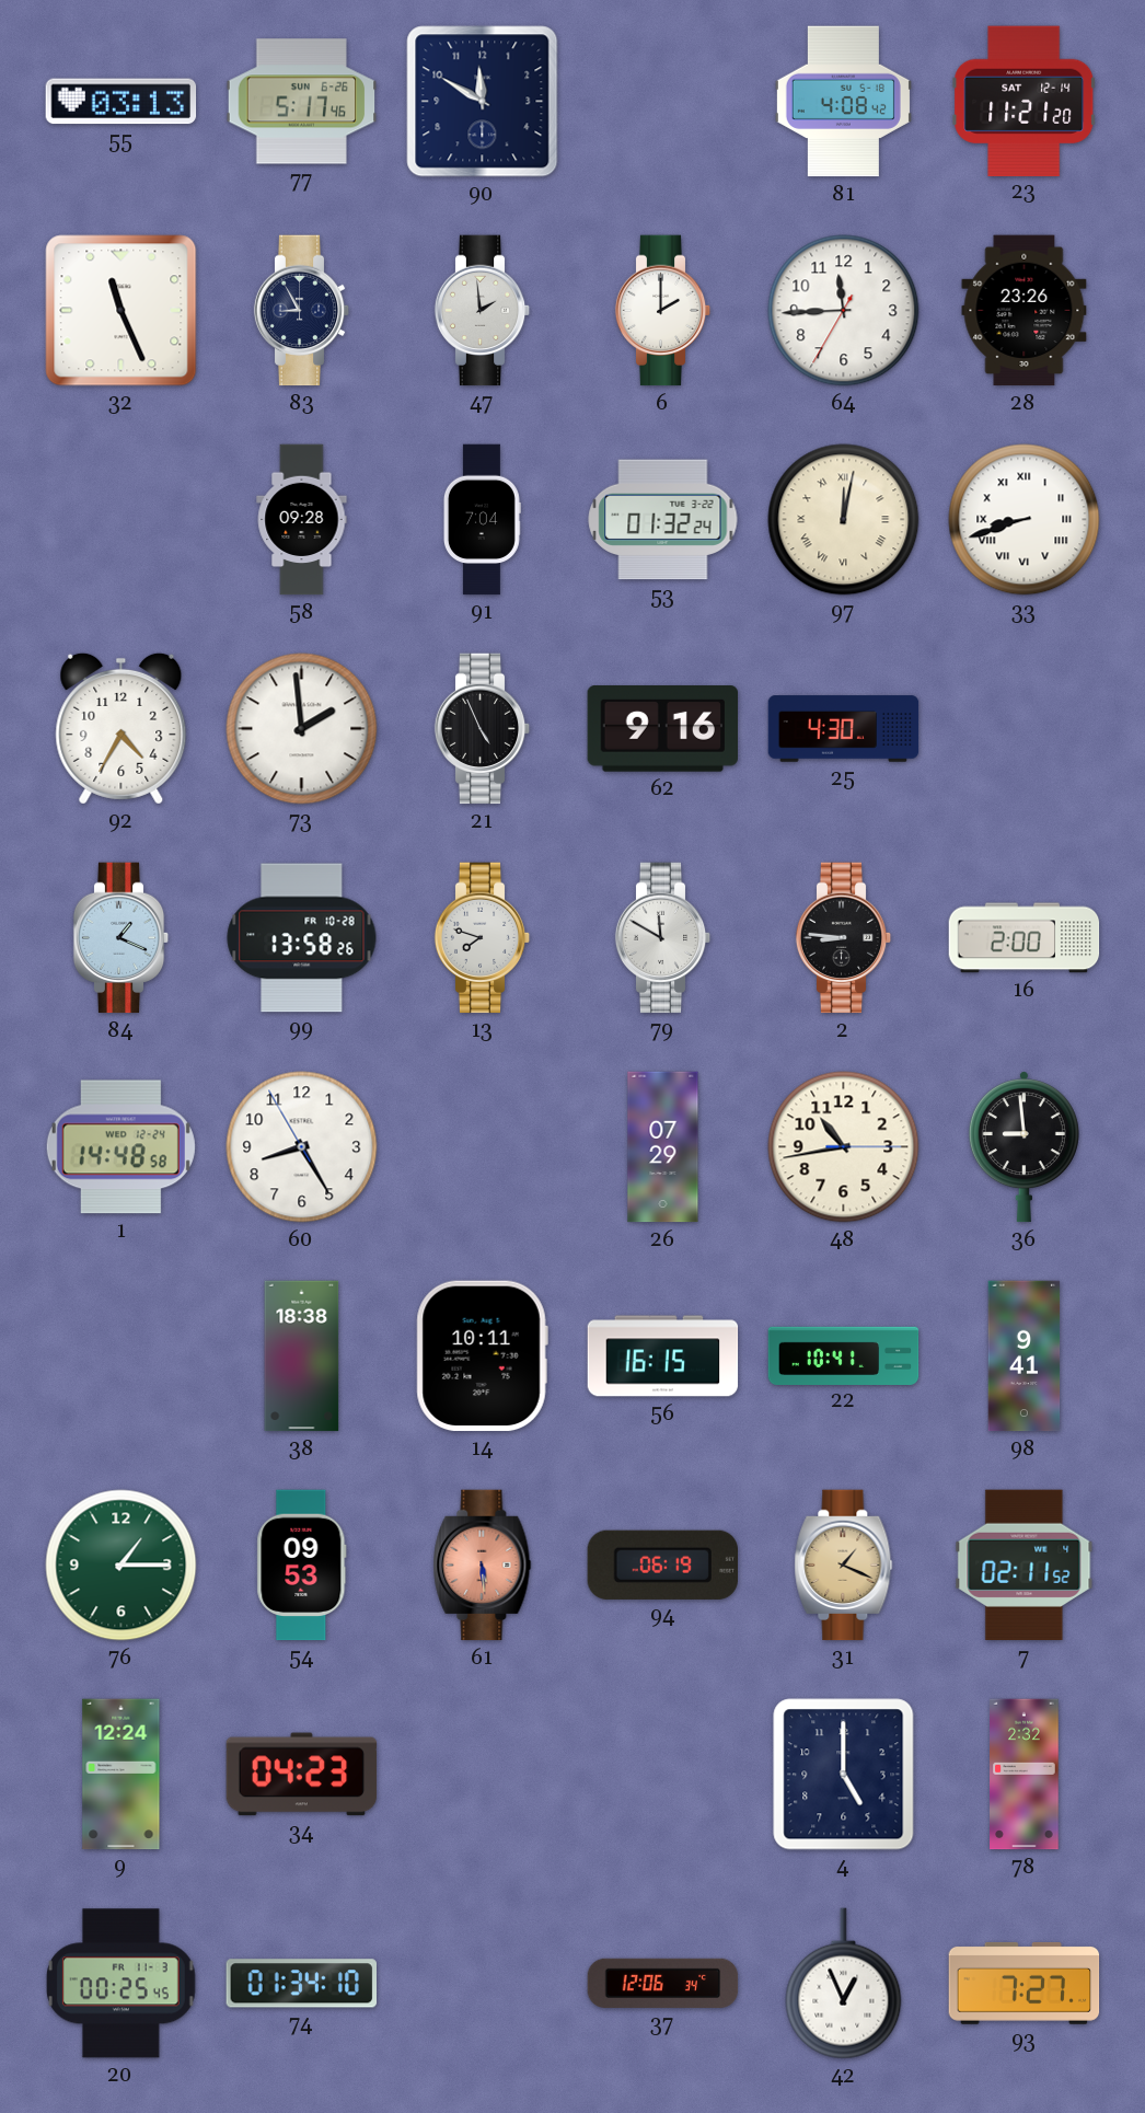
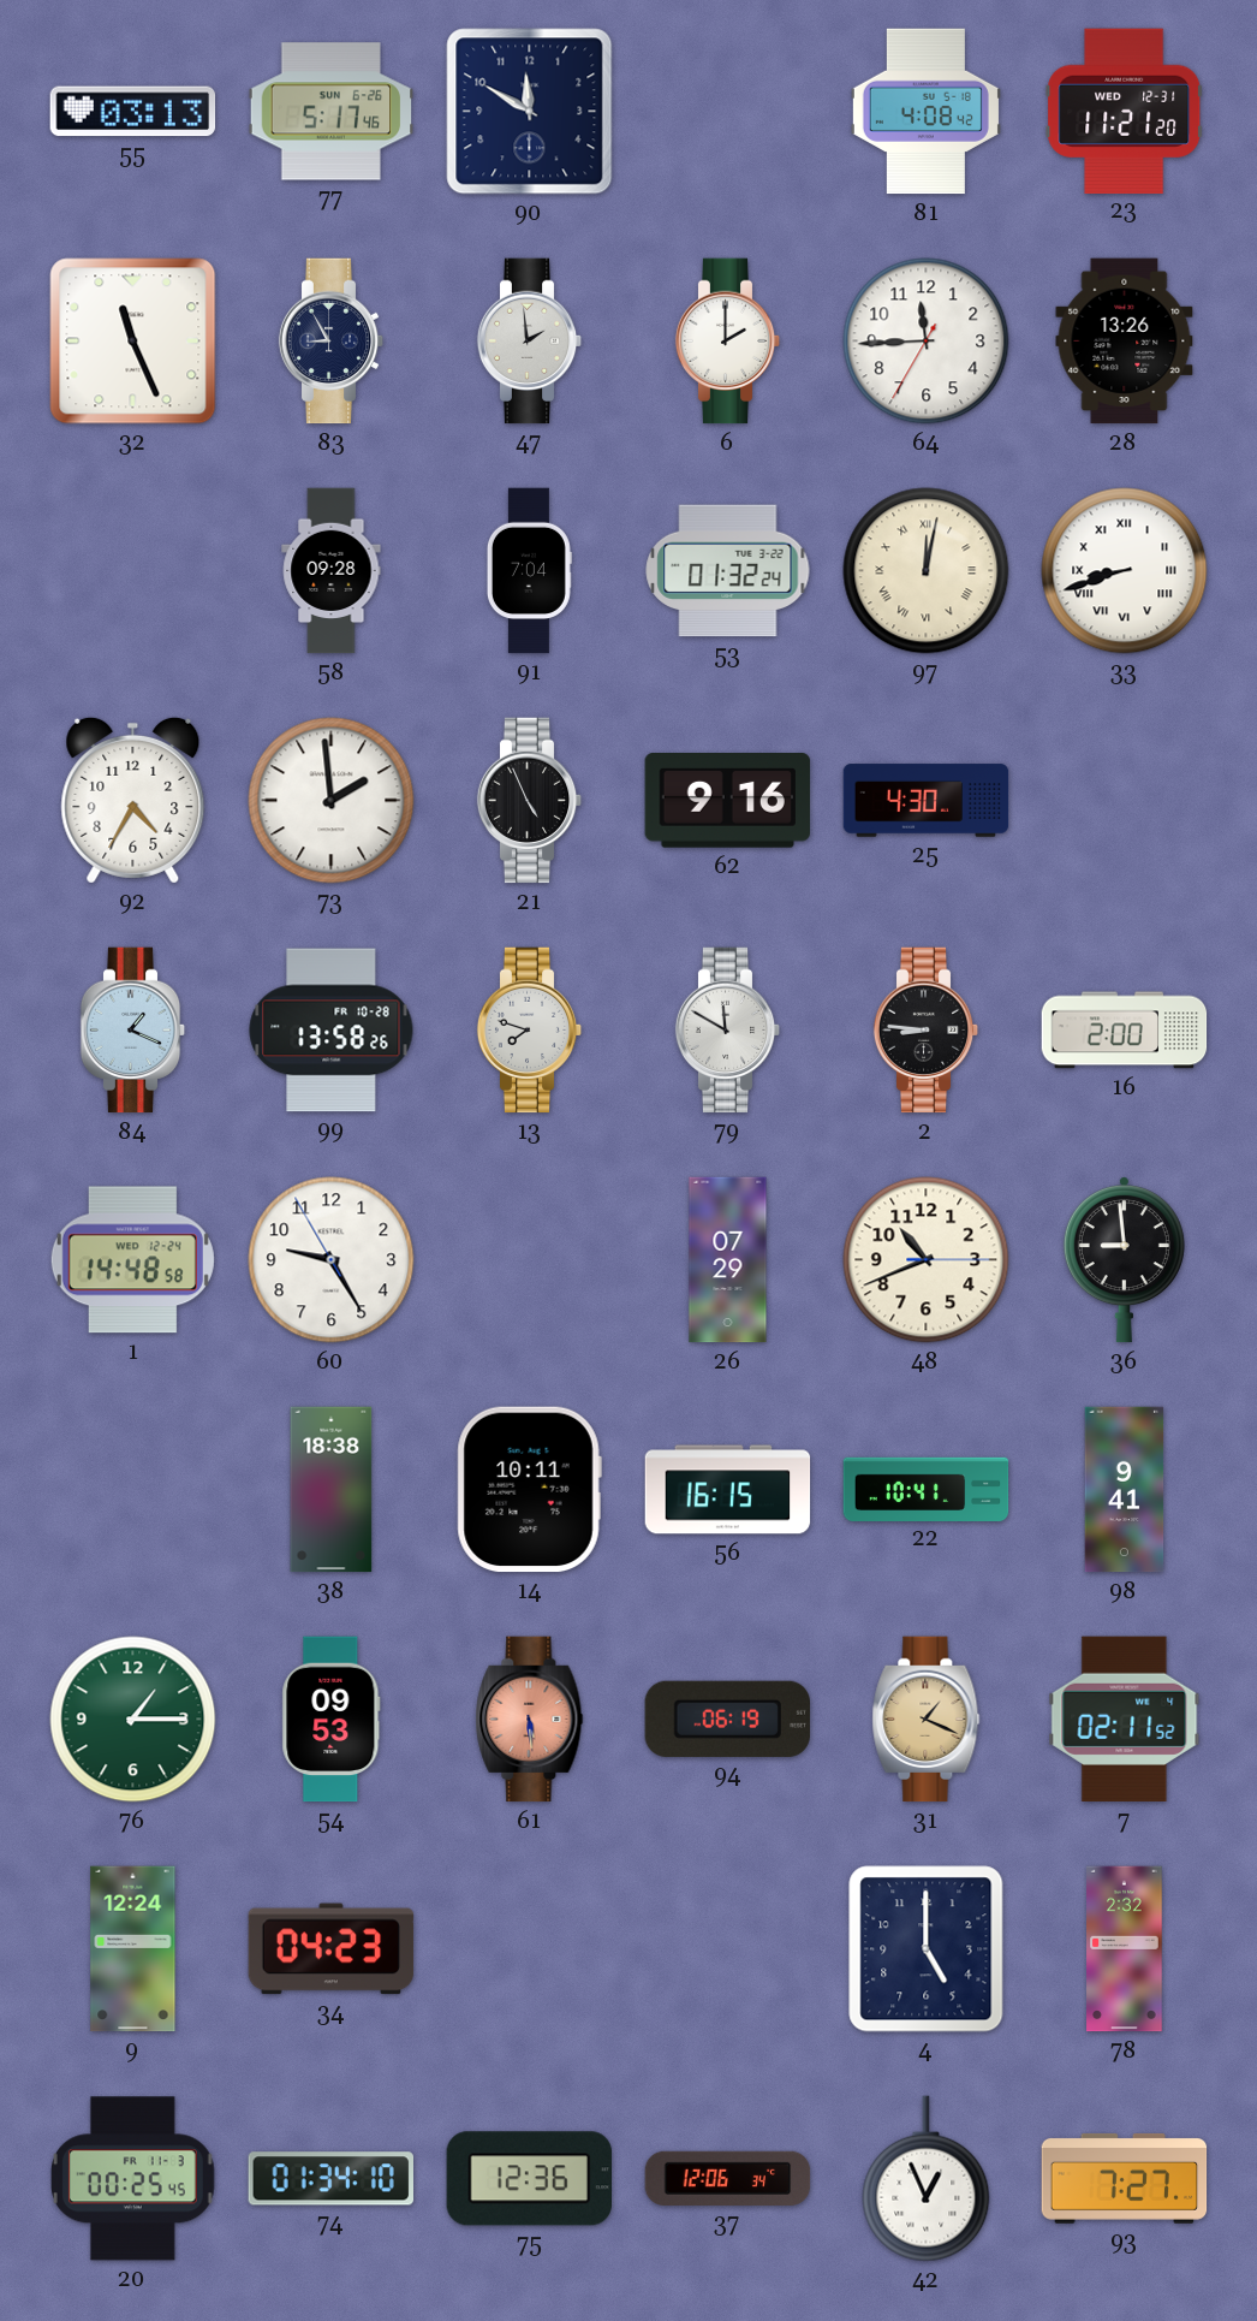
23 date: SAT 12-14 -> WED 12-31
28: 23:26 -> 13:26
60: 8:24 -> 9:24
48: 10:43 -> 10:41
75: none -> 12:36
